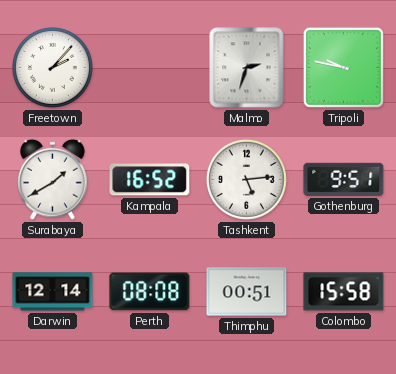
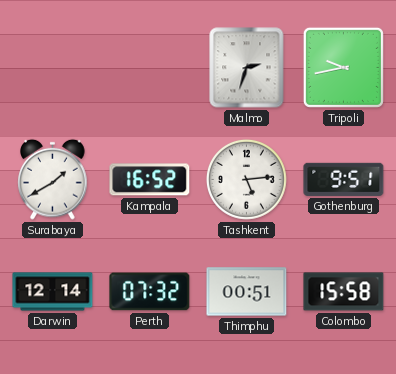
Freetown: 2:07 -> none
Tripoli: 9:47 -> 9:43
Perth: 08:08 -> 07:32
